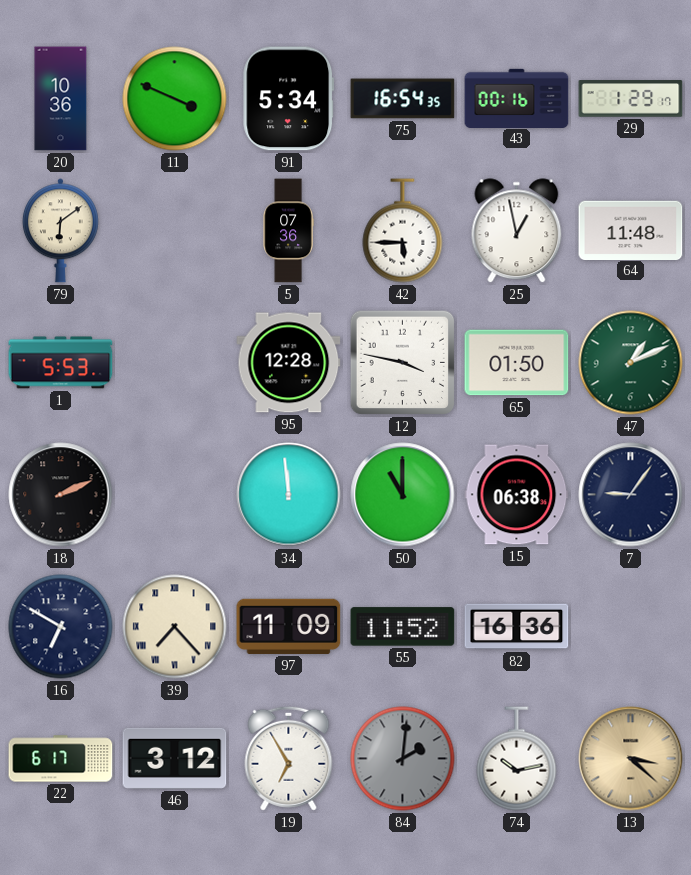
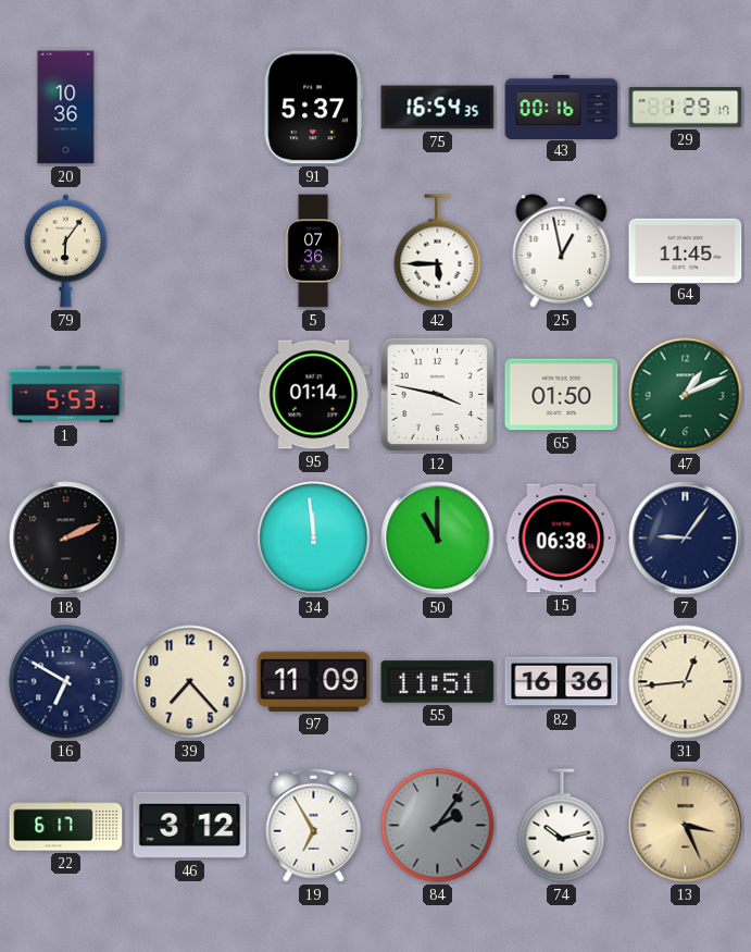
11: 3:49 -> none
91: 5:34 -> 5:37
79: 6:09 -> 6:06
64: 11:48 -> 11:45
95: 12:28 -> 01:14
39 numerals: Roman -> Arabic
55: 11:52 -> 11:51
31: none -> 12:44
84: 2:01 -> 2:06
13: 3:22 -> 3:26
